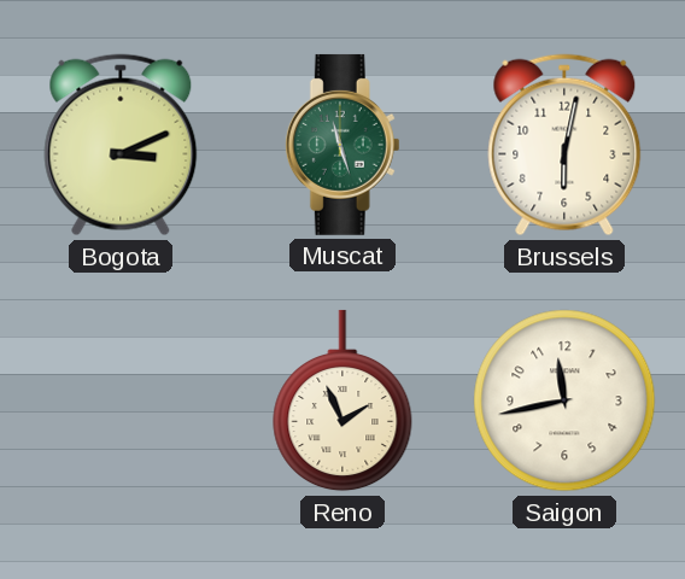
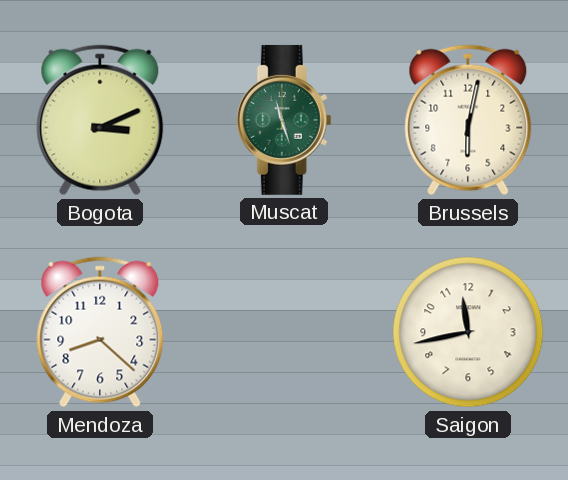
Mendoza: none -> 8:22
Reno: 1:56 -> none
